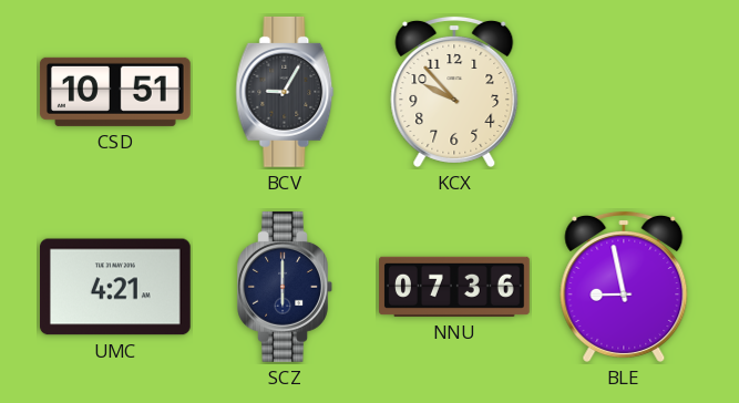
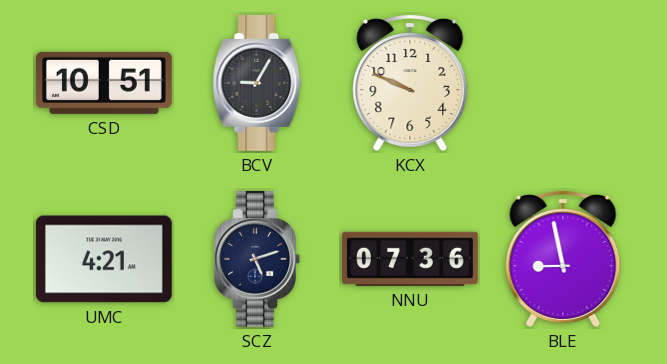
KCX: 9:53 -> 9:49
SCZ: 6:00 -> 5:12
